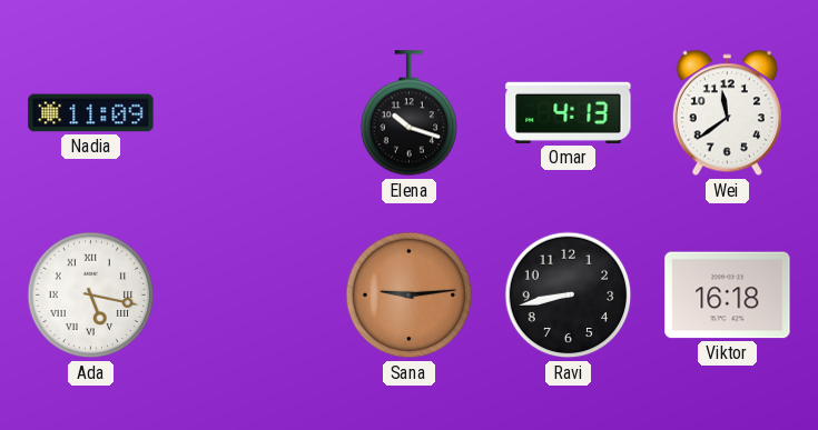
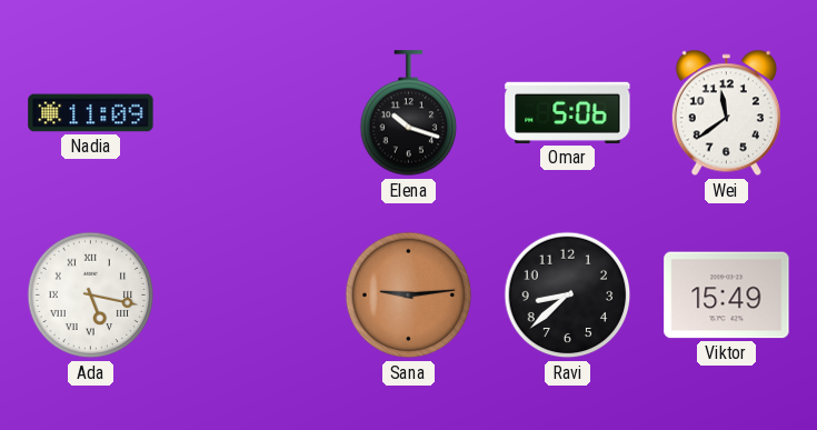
Omar: 4:13 -> 5:06
Ravi: 8:43 -> 8:38
Viktor: 16:18 -> 15:49
